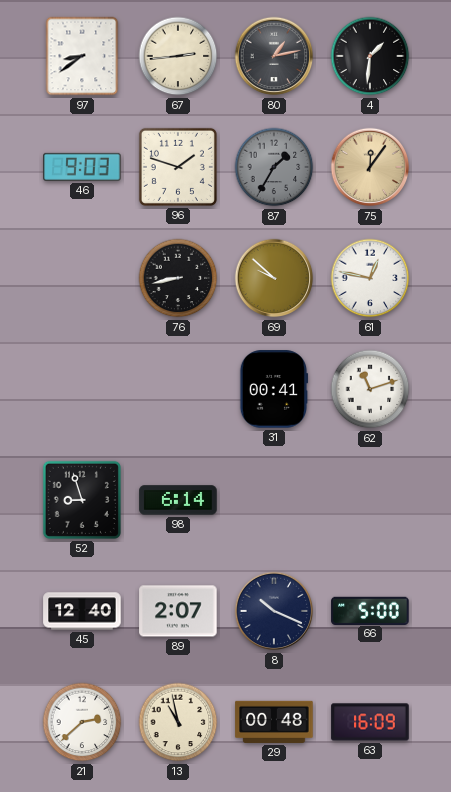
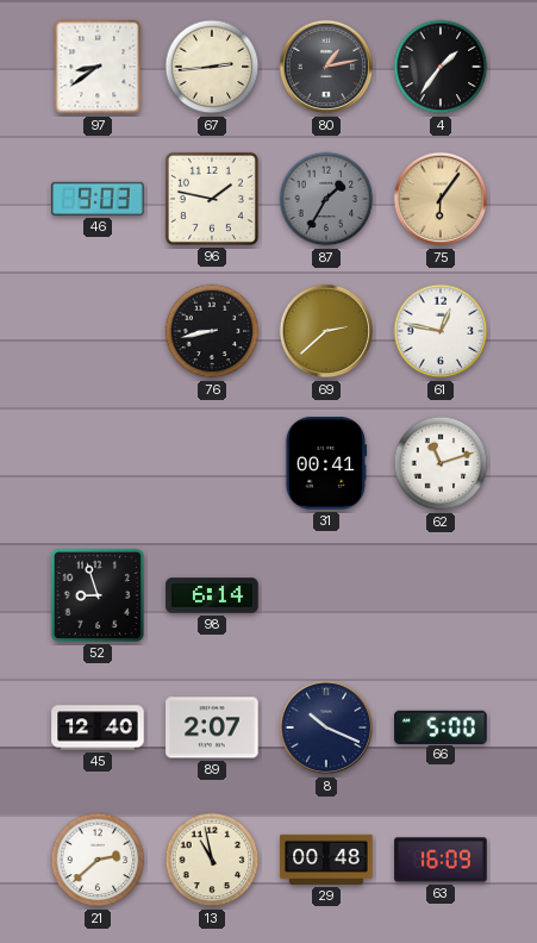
4: 1:31 -> 1:36
96: 1:48 -> 1:47
75: 12:06 -> 6:06
69: 9:52 -> 2:38
